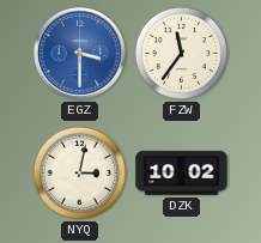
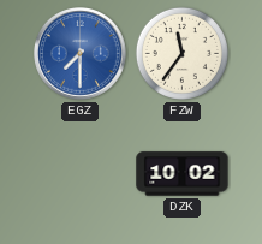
EGZ: 3:30 -> 7:30
NYQ: 3:02 -> none
